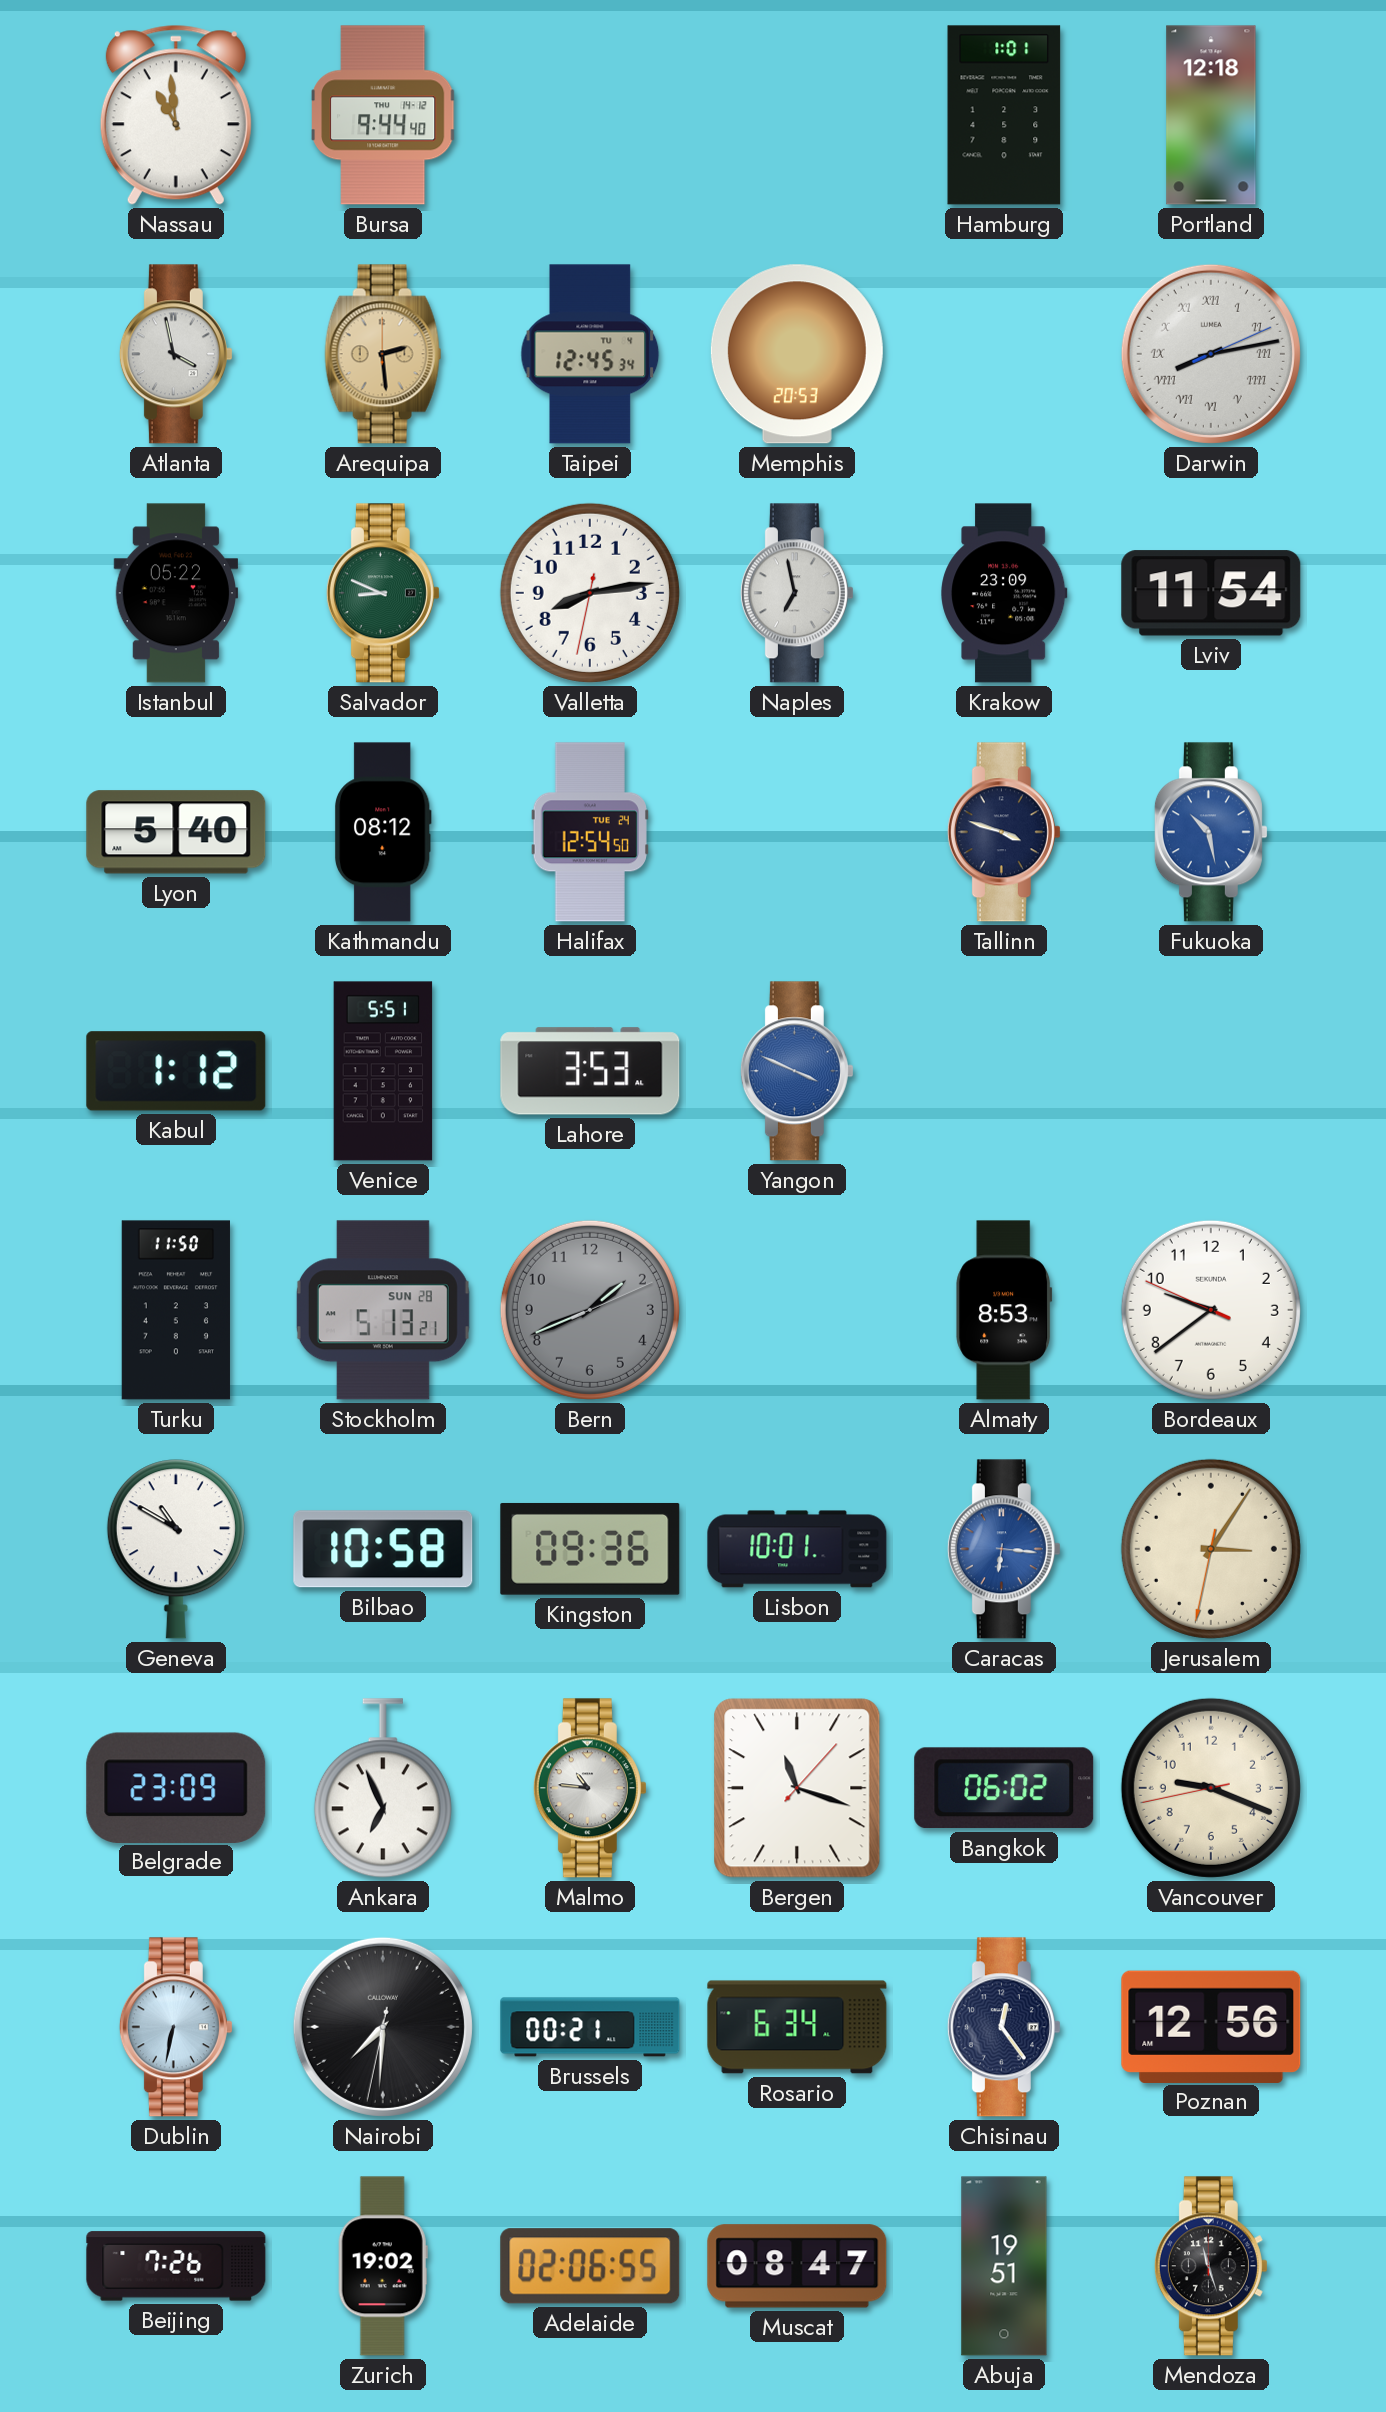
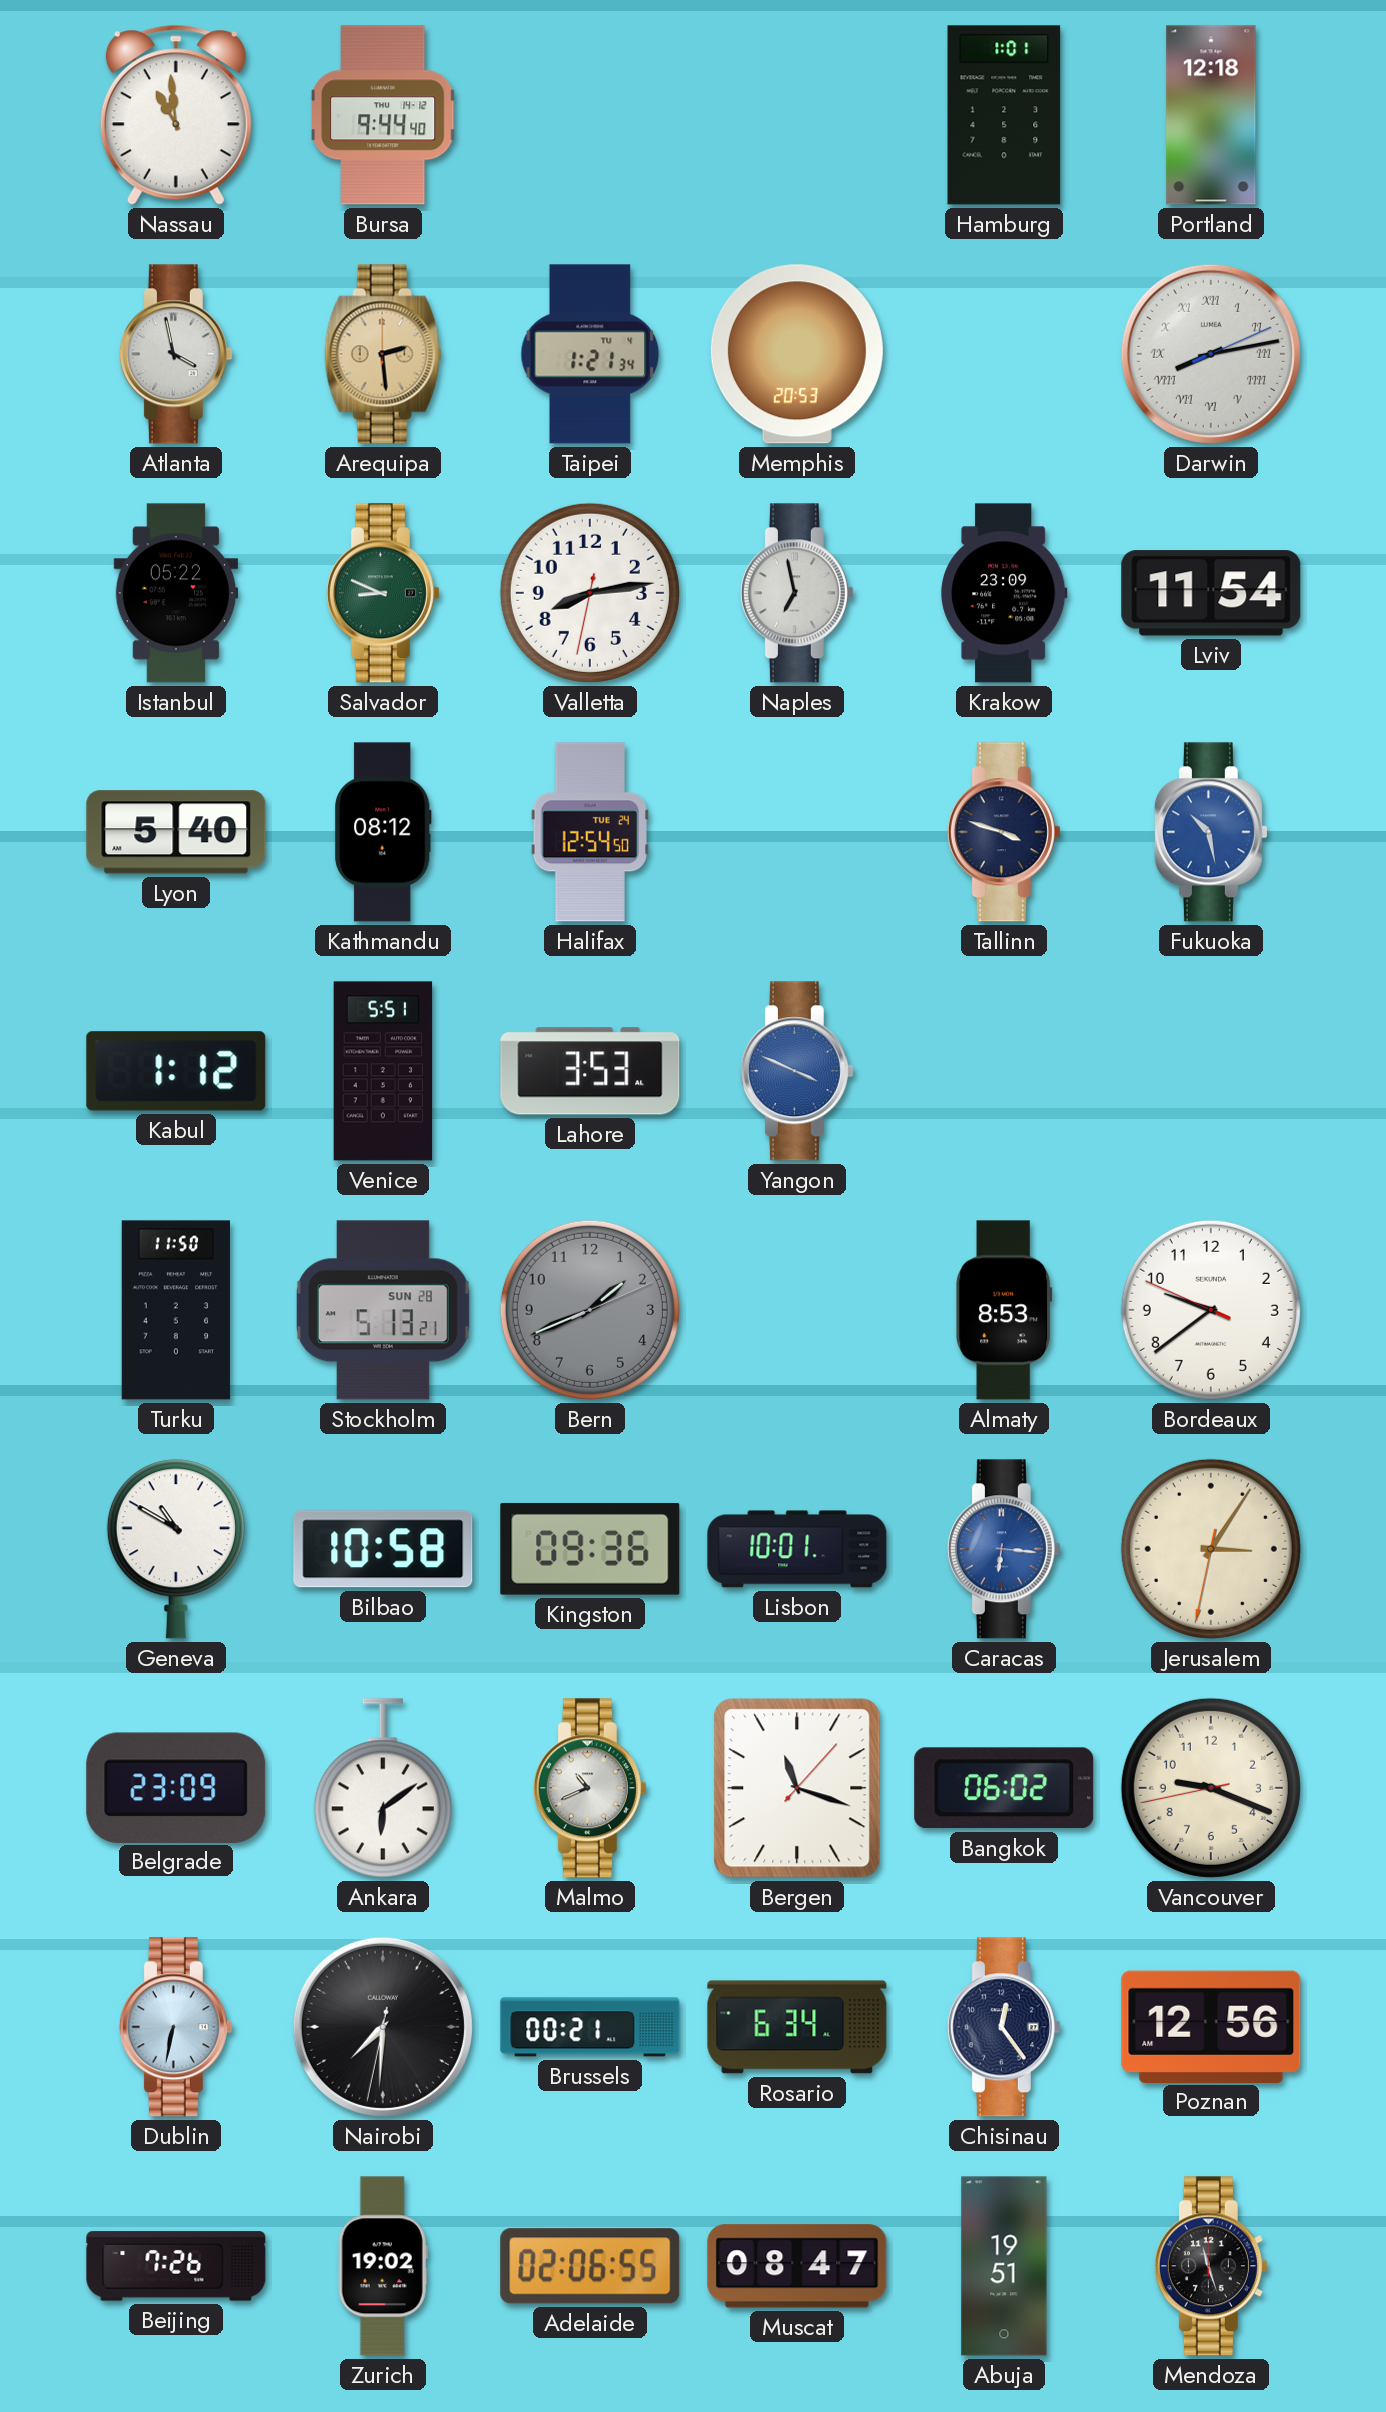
Taipei: 12:45 -> 1:21
Ankara: 6:56 -> 6:09
Malmo: 10:46 -> 10:41
